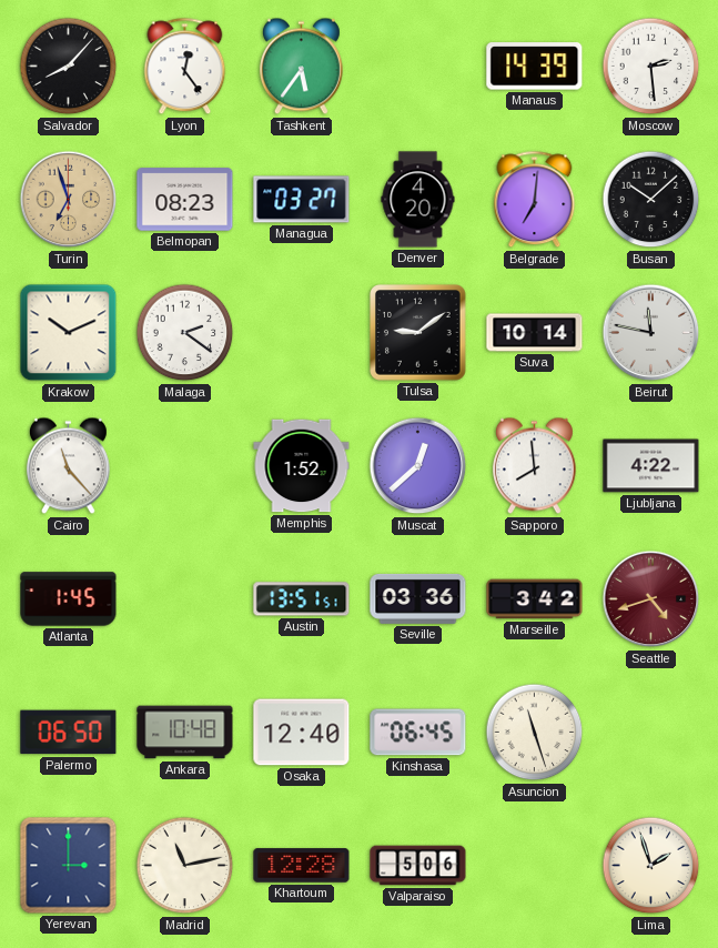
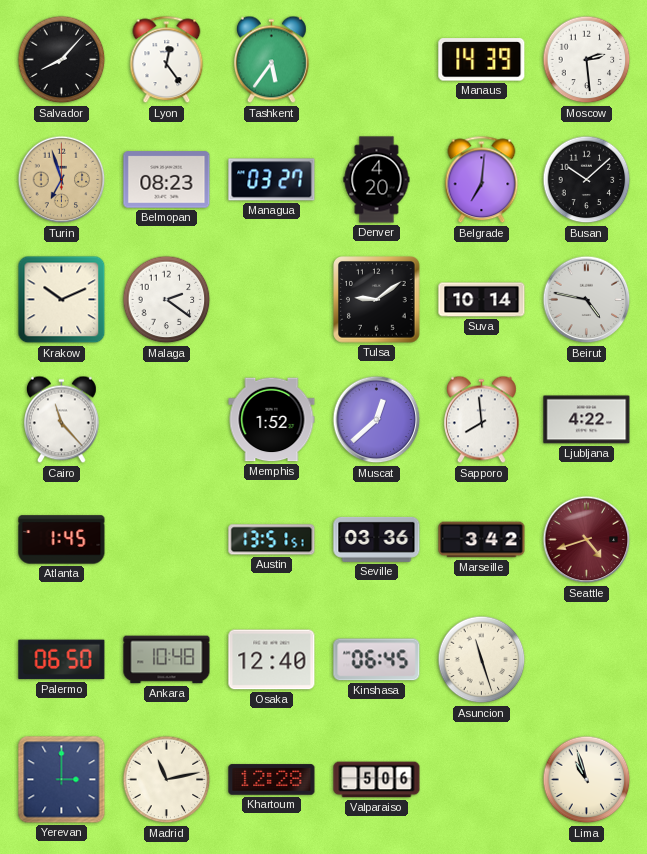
Beirut: 11:47 -> 4:47
Lima: 1:57 -> 10:57
